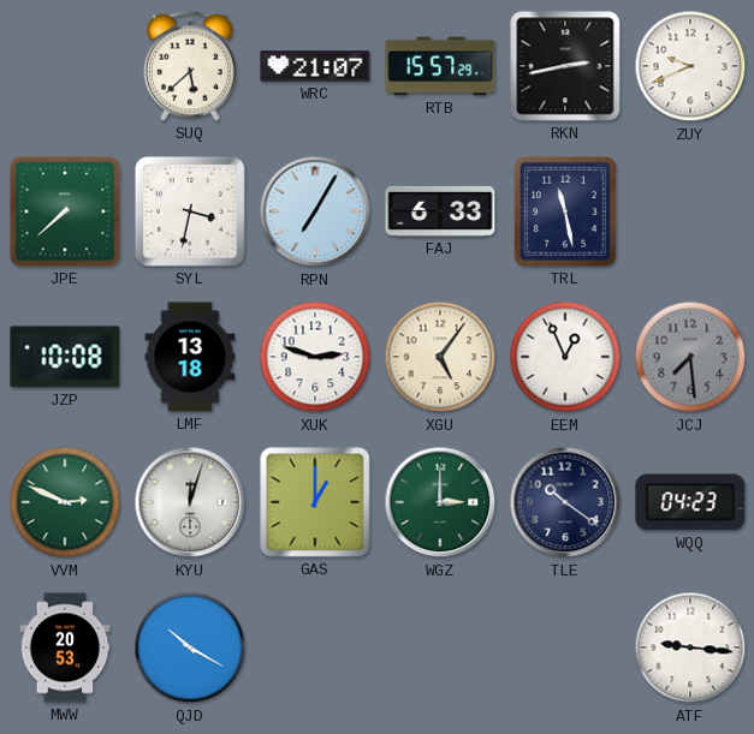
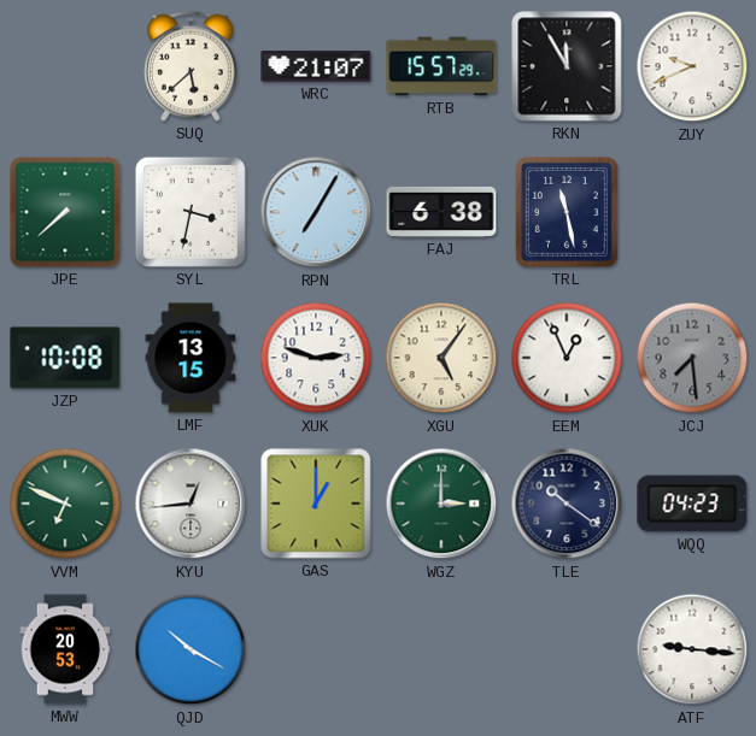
RKN: 2:43 -> 11:55
FAJ: 6:33 -> 6:38
LMF: 13:18 -> 13:15
VVM: 2:49 -> 6:49
KYU: 12:03 -> 12:44
